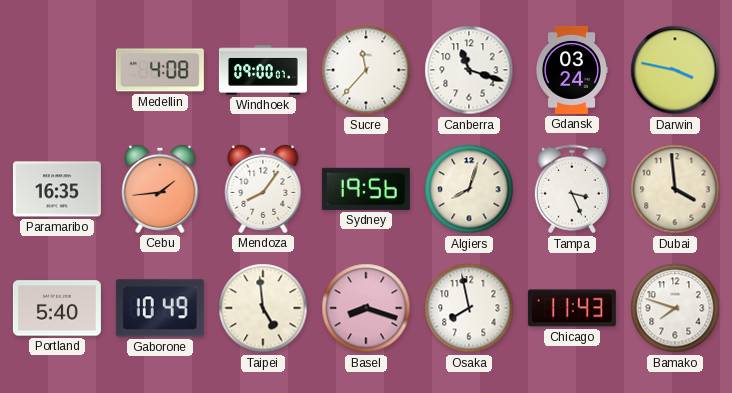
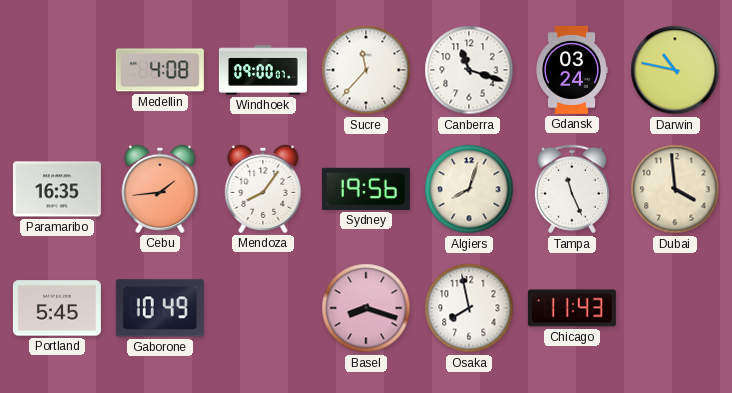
Darwin: 3:47 -> 10:47
Tampa: 3:26 -> 11:26
Portland: 5:40 -> 5:45
Taipei: 4:59 -> none
Bamako: 7:48 -> none
